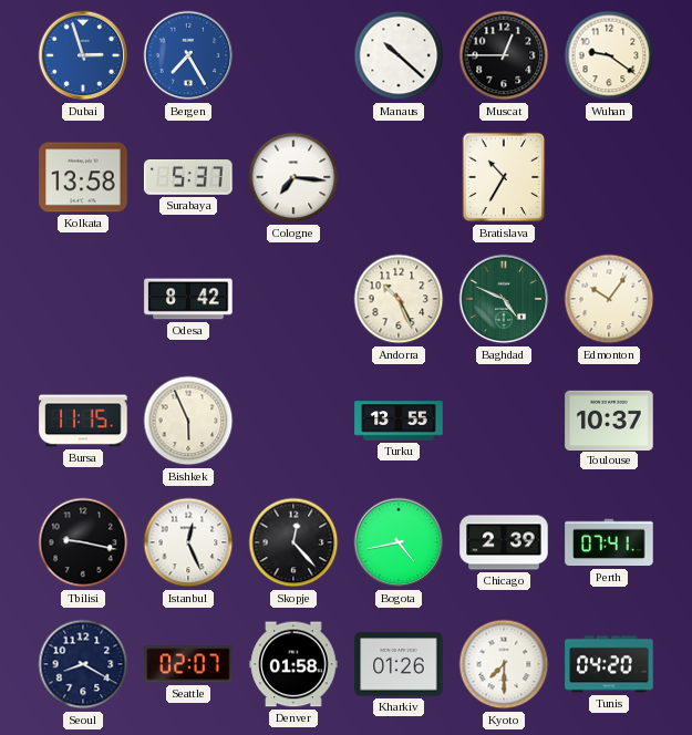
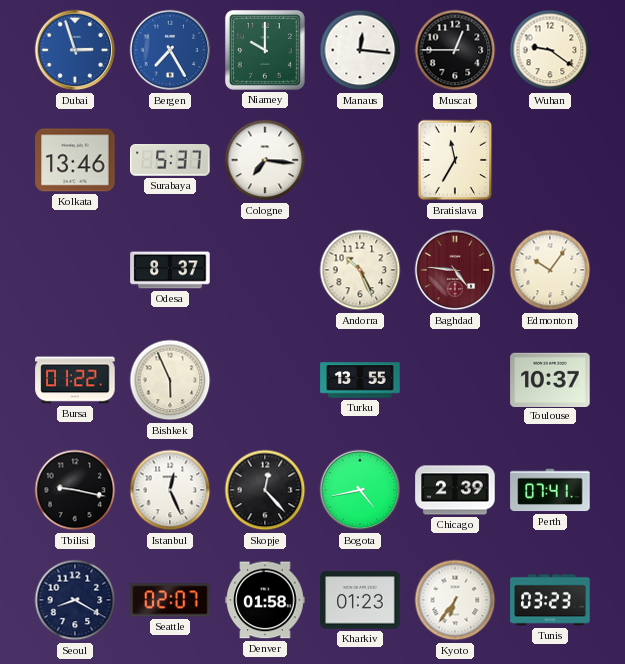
Niamey: none -> 10:00
Manaus: 10:22 -> 12:16
Kolkata: 13:58 -> 13:46
Bratislava: 10:35 -> 11:35
Odesa: 8:42 -> 8:37
Baghdad: 4:49 -> 4:46
Baghdad dial: green -> burgundy
Bursa: 11:15 -> 01:22
Kharkiv: 01:26 -> 01:23
Kyoto: 7:30 -> 6:36
Tunis: 04:20 -> 03:23
